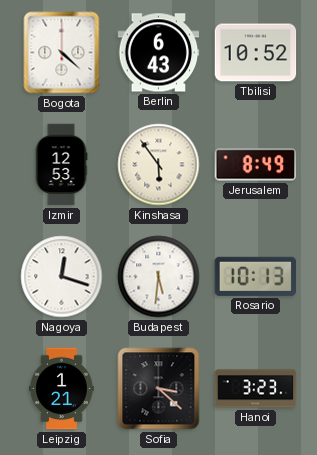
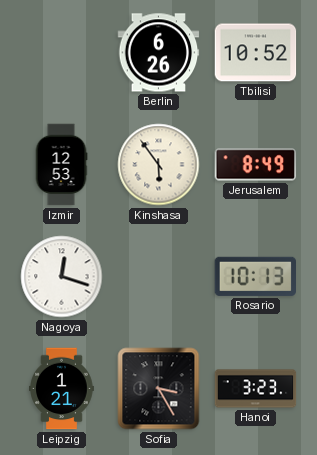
Bogota: 4:22 -> none
Berlin: 6:43 -> 6:26
Budapest: 5:31 -> none
Sofia: 3:22 -> 3:25
